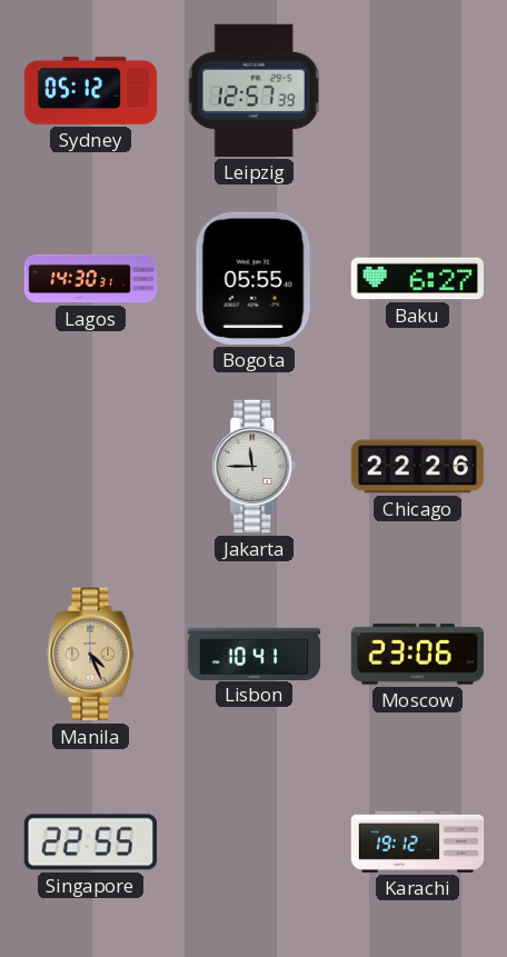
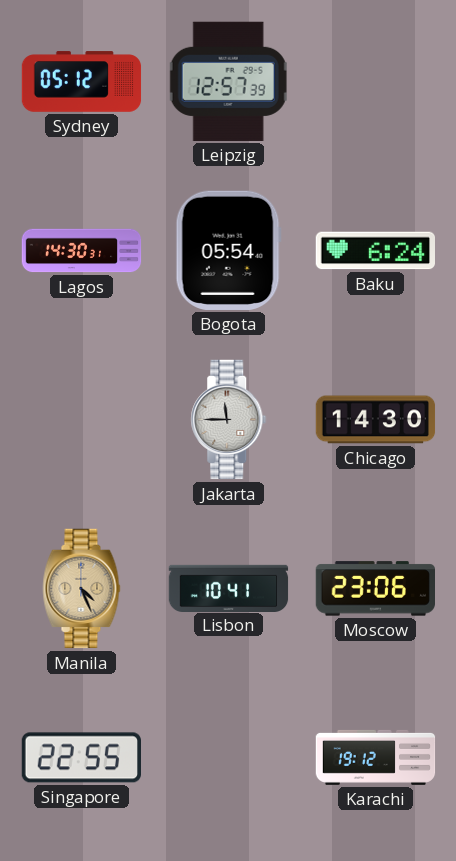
Bogota: 05:55 -> 05:54
Baku: 6:27 -> 6:24
Chicago: 22:26 -> 14:30
